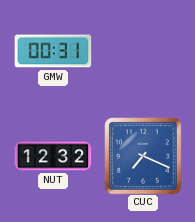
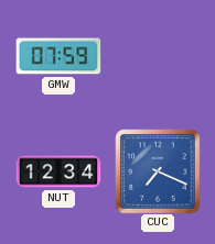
GMW: 00:31 -> 07:59
NUT: 12:32 -> 12:34
